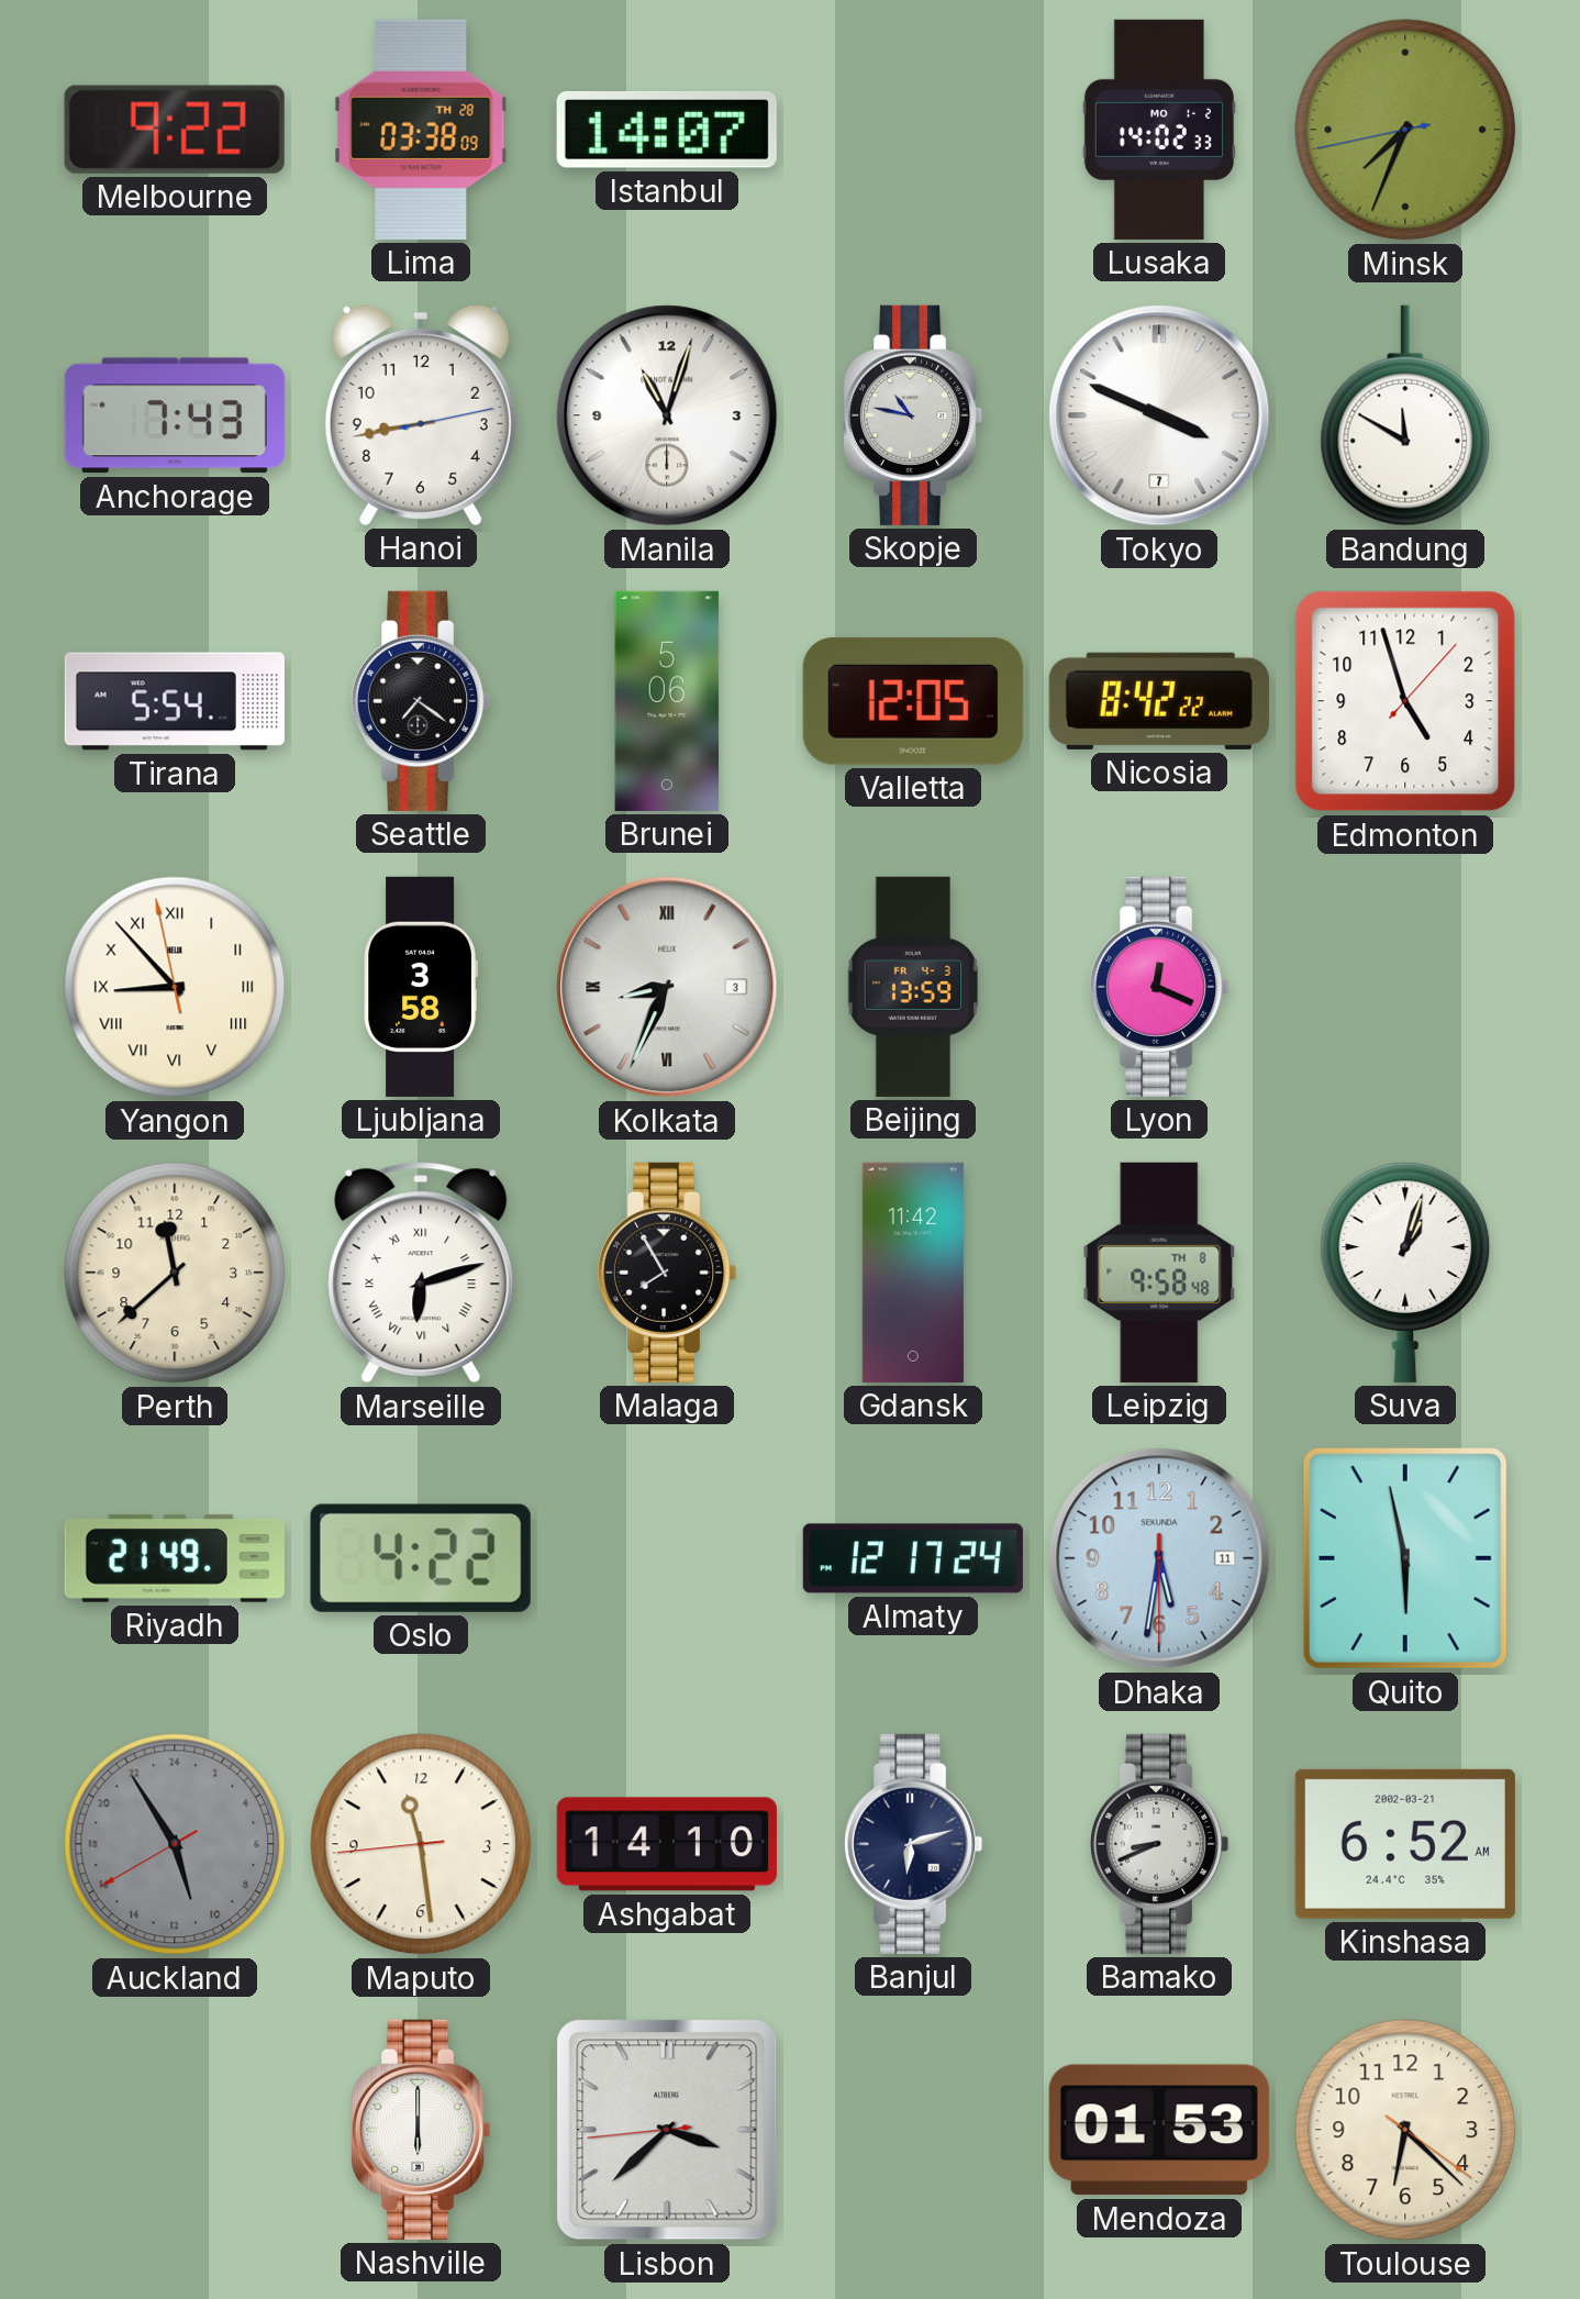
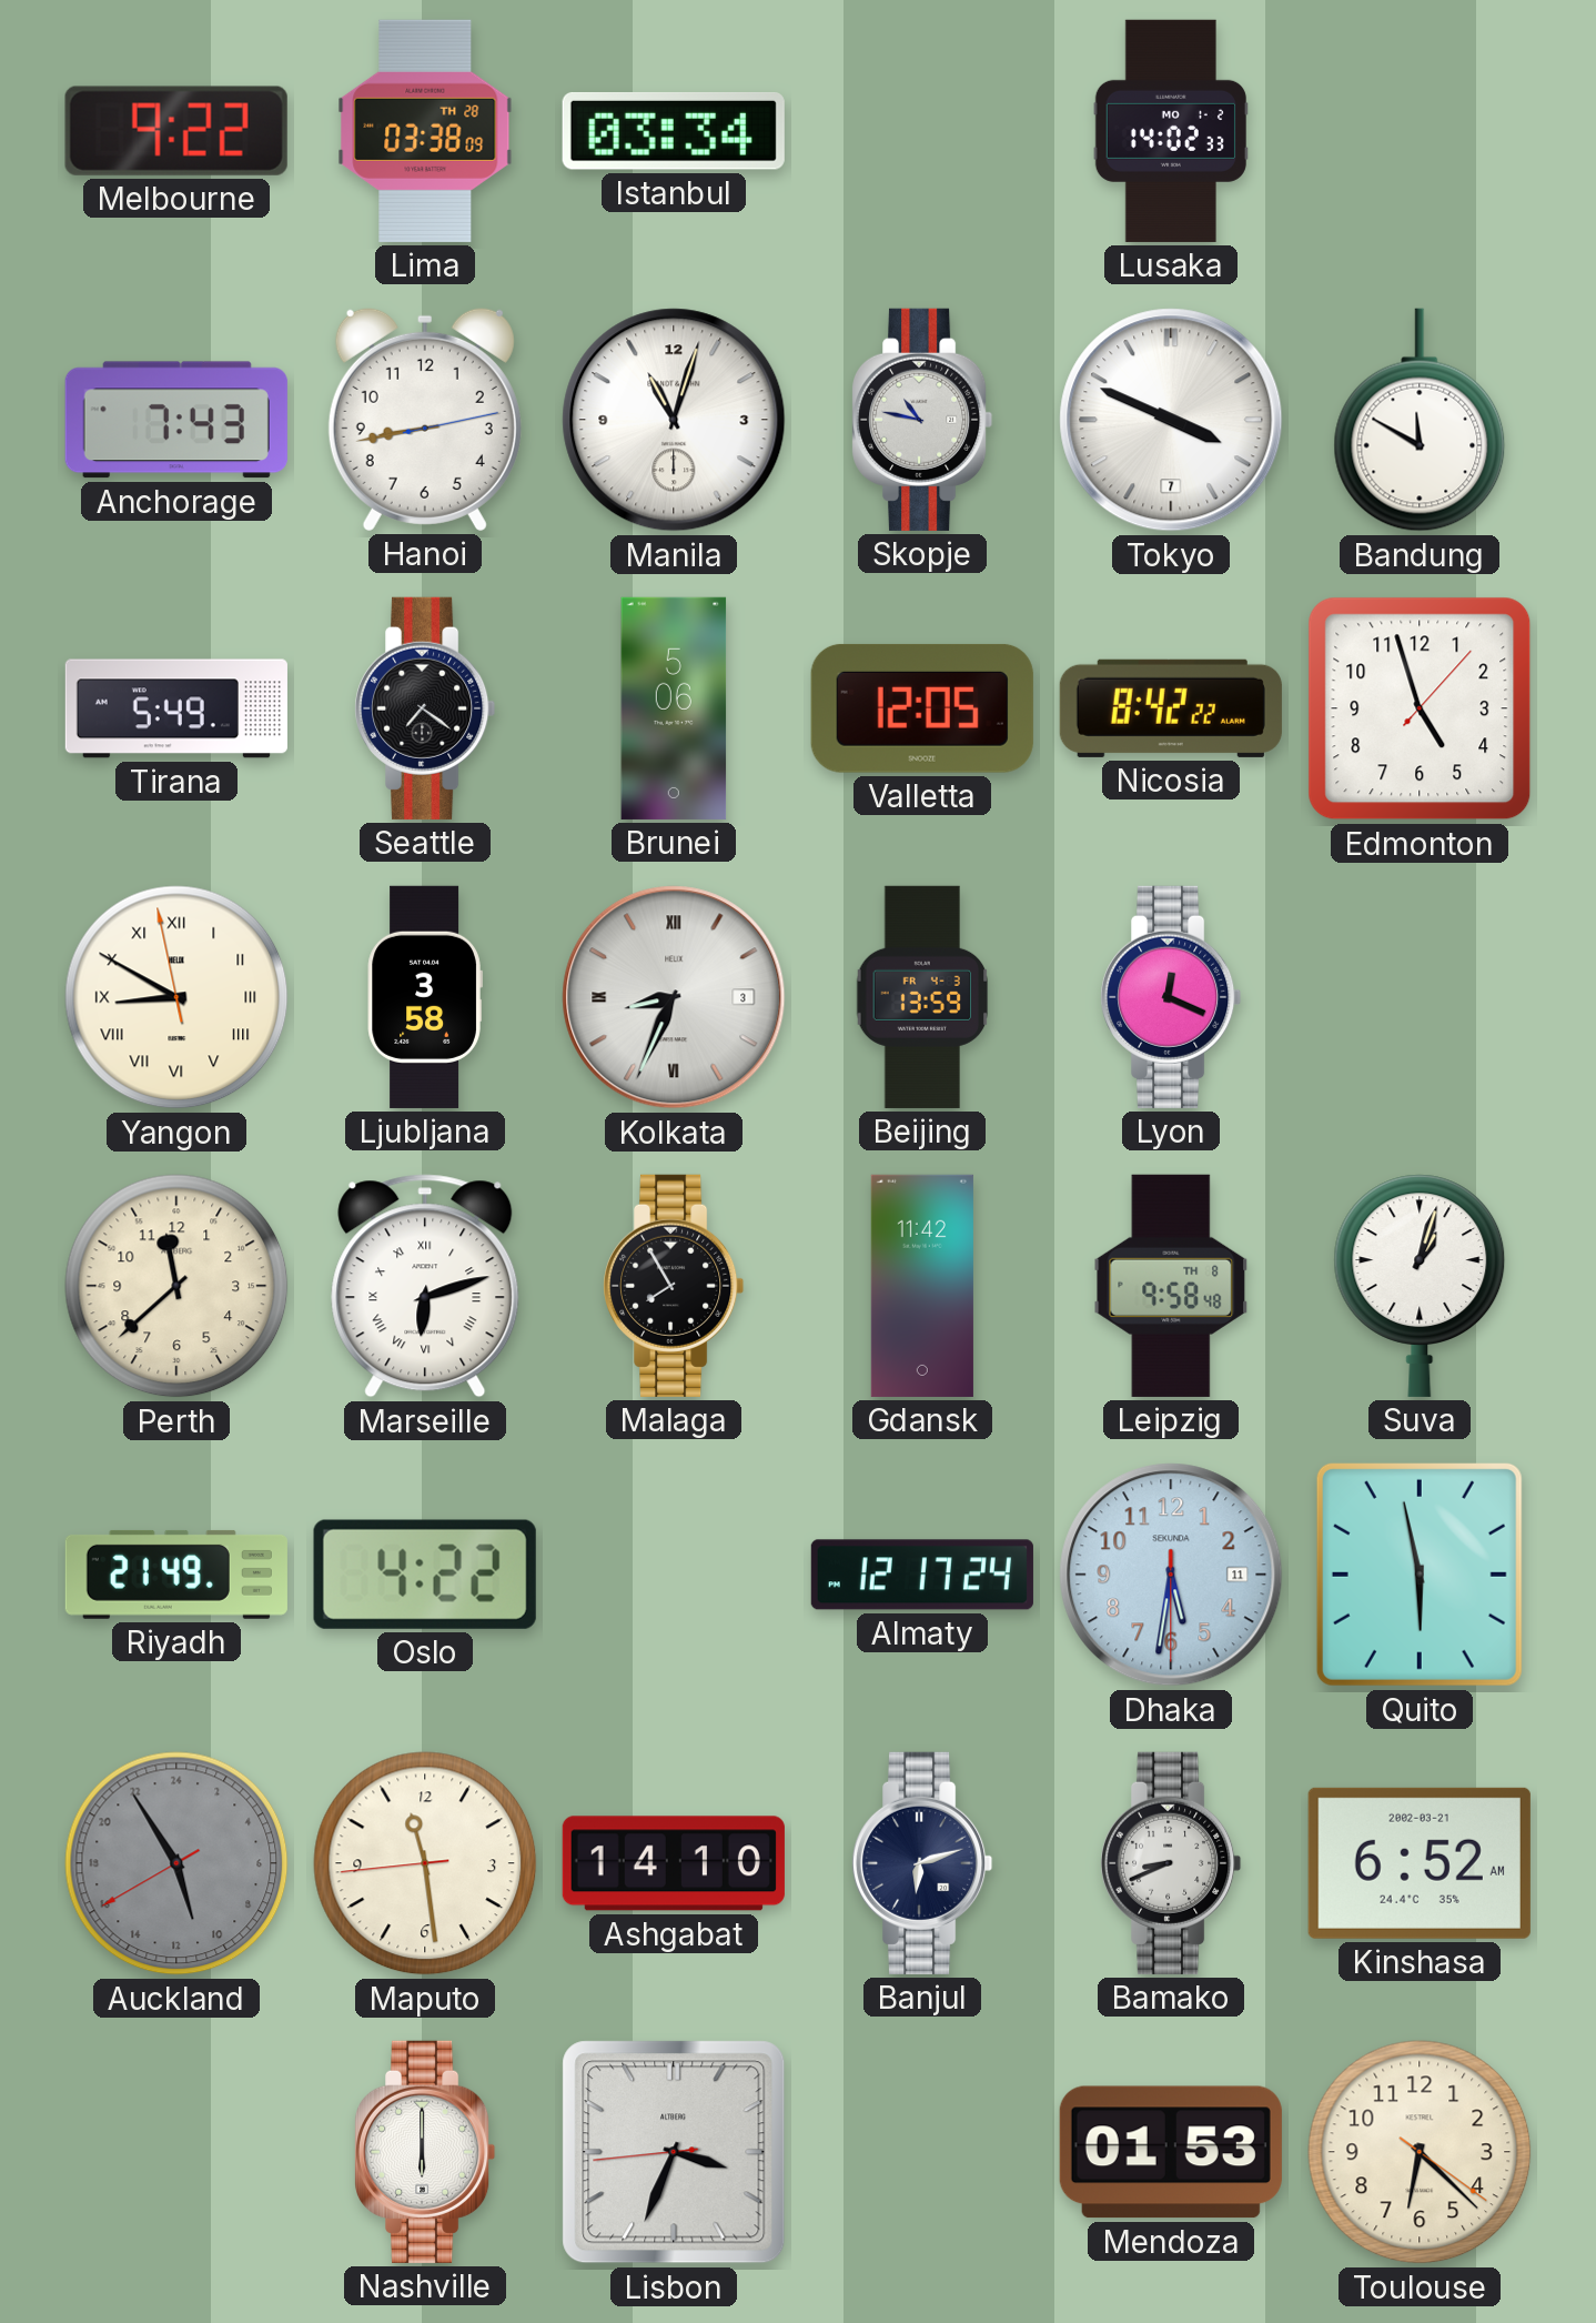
Istanbul: 14:07 -> 03:34
Minsk: 7:33 -> none
Tirana: 5:54 -> 5:49
Yangon: 8:52 -> 8:49
Lisbon: 3:37 -> 3:33
